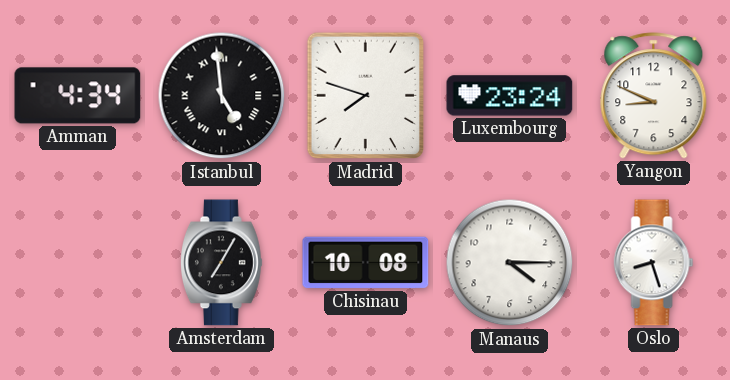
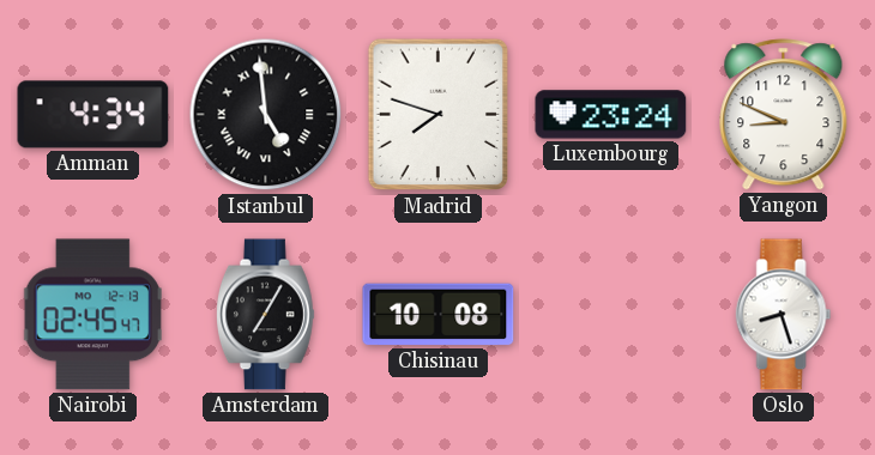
Nairobi: none -> 02:45
Manaus: 4:15 -> none
